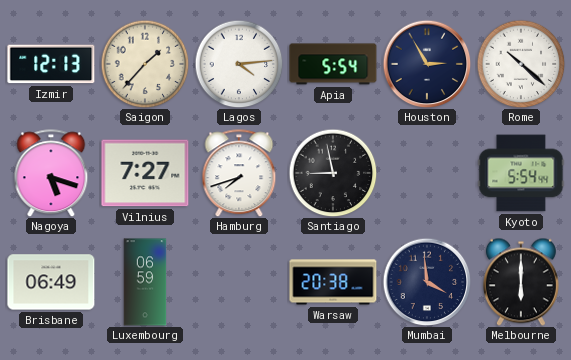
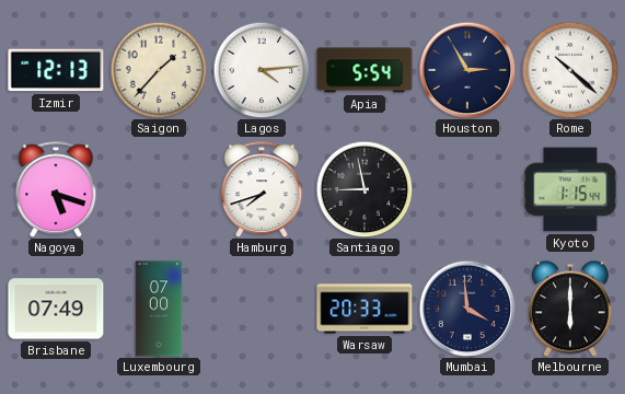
Vilnius: 7:27 -> none
Kyoto: 5:54 -> 1:15
Brisbane: 06:49 -> 07:49
Luxembourg: 06:59 -> 07:00
Warsaw: 20:38 -> 20:33
